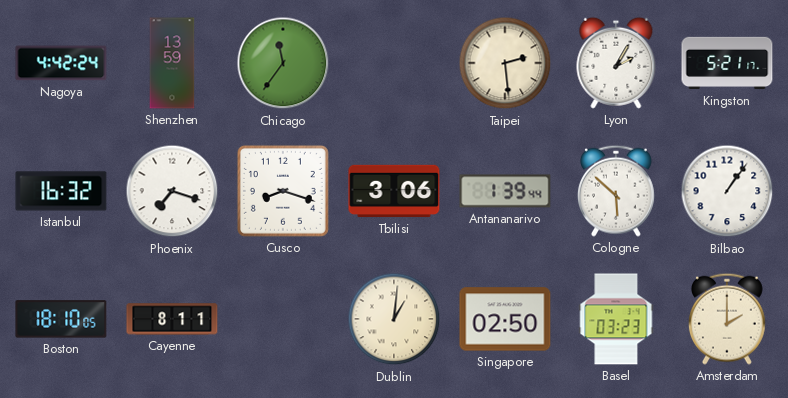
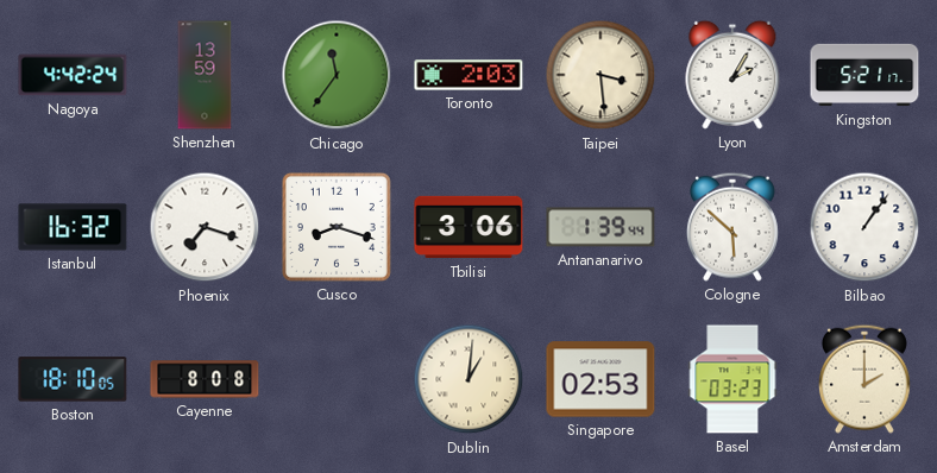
Toronto: none -> 2:03
Taipei: 2:29 -> 3:29
Cayenne: 8:11 -> 8:08
Singapore: 02:50 -> 02:53
